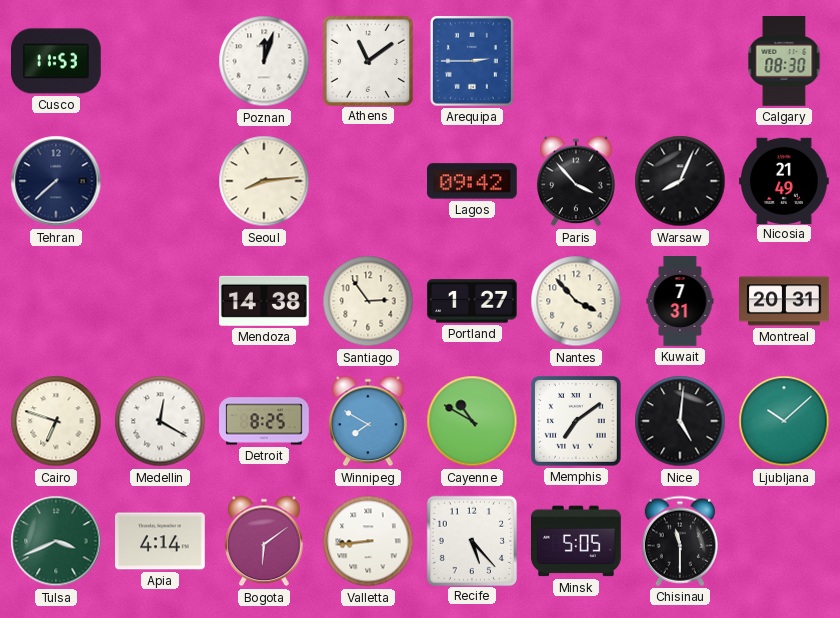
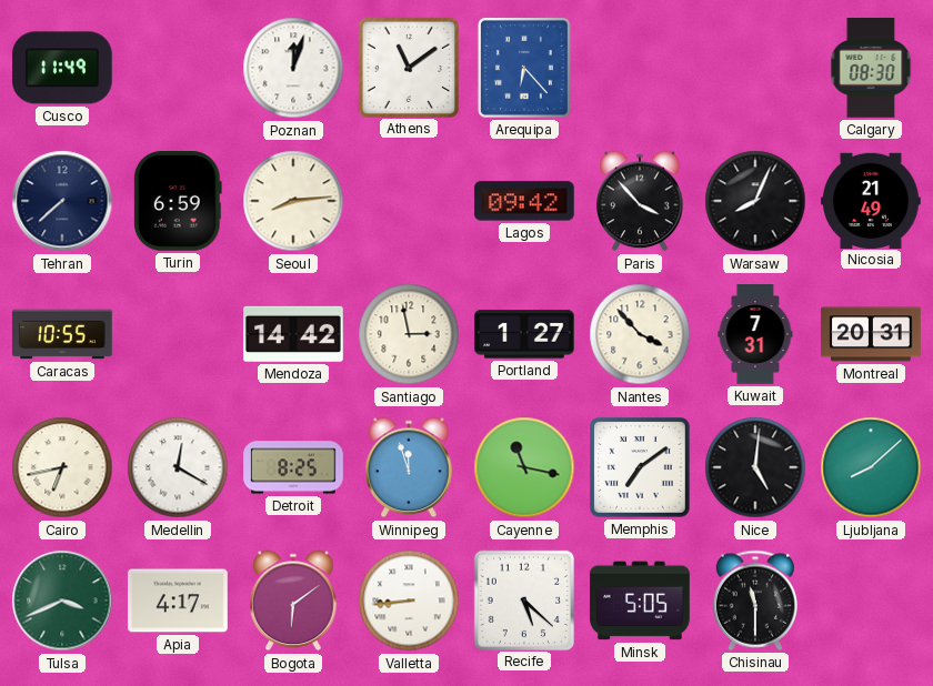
Cusco: 11:53 -> 11:49
Arequipa: 2:45 -> 6:23
Turin: none -> 6:59
Caracas: none -> 10:55
Mendoza: 14:38 -> 14:42
Santiago: 2:54 -> 2:58
Cairo: 6:48 -> 6:43
Winnipeg: 7:50 -> 11:57
Cayenne: 10:50 -> 11:17
Ljubljana: 10:08 -> 8:08
Apia: 4:14 -> 4:17
Recife: 5:23 -> 5:22
